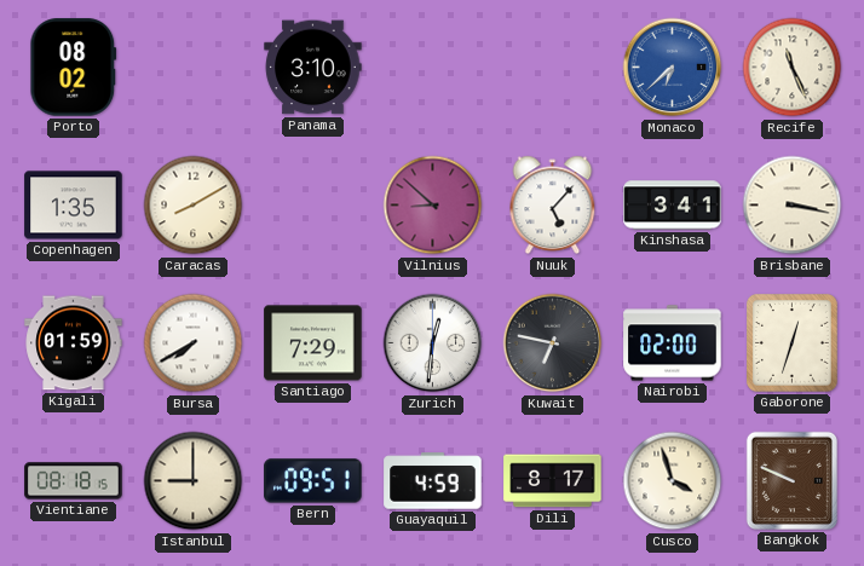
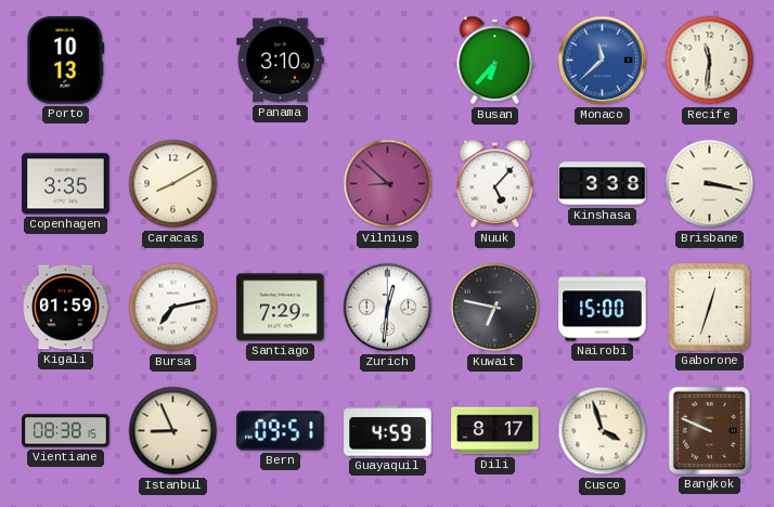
Porto: 08:02 -> 10:13
Busan: none -> 6:37
Monaco: 6:38 -> 11:38
Recife: 11:26 -> 11:31
Copenhagen: 1:35 -> 3:35
Kinshasa: 3:41 -> 3:38
Bursa: 7:40 -> 7:13
Nairobi: 02:00 -> 15:00
Vientiane: 08:18 -> 08:38
Istanbul: 9:00 -> 8:56
